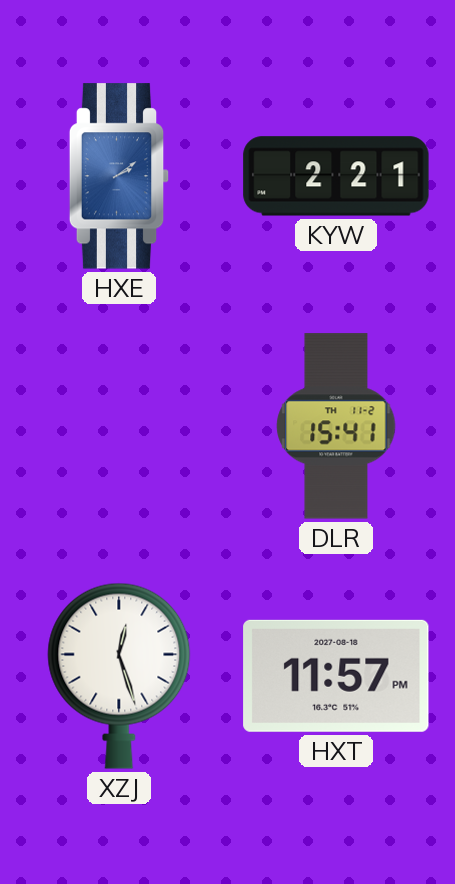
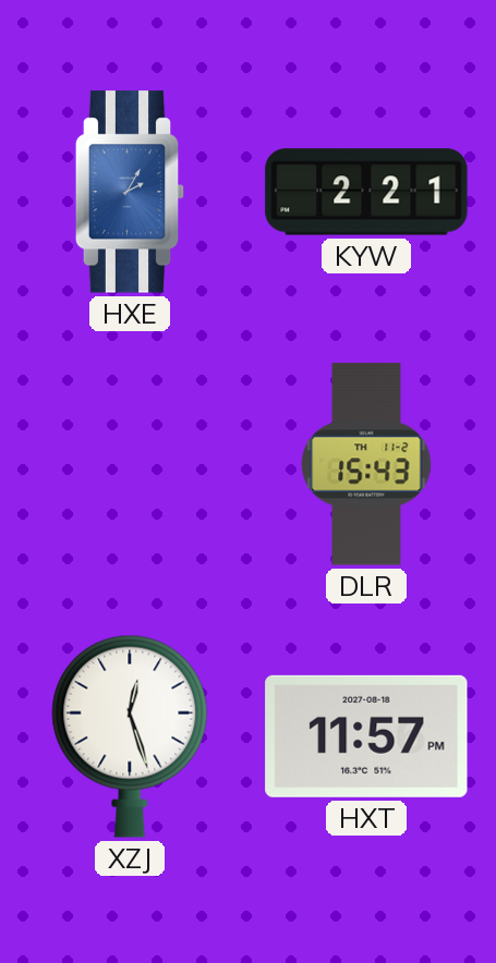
HXE: 2:09 -> 2:05
DLR: 15:41 -> 15:43
